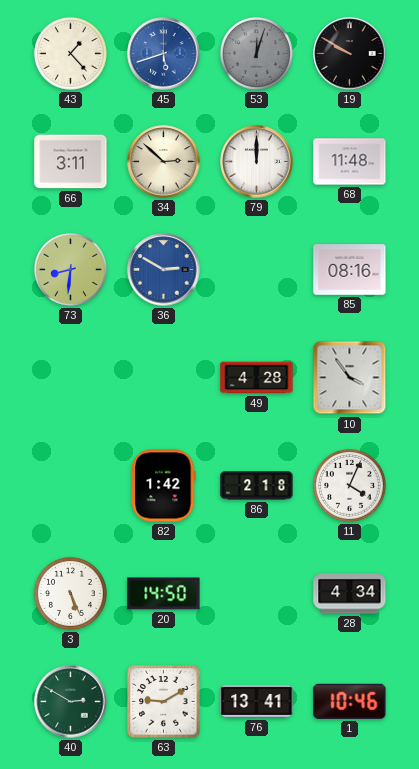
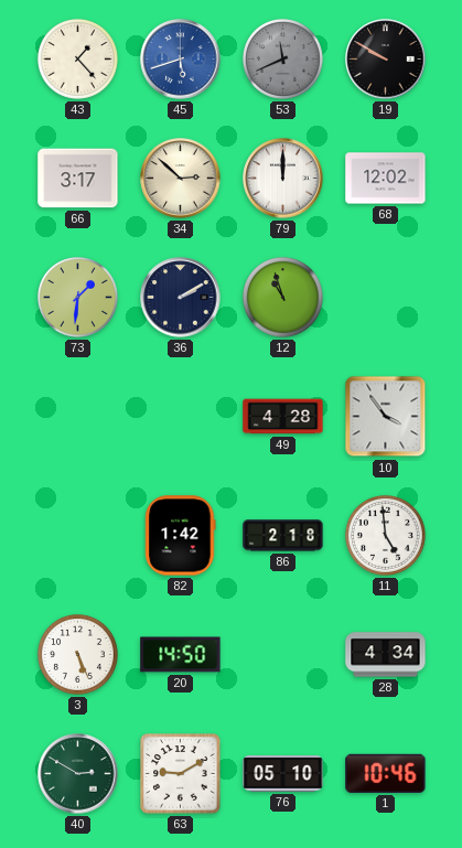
53: 12:03 -> 11:41
66: 3:11 -> 3:17
68: 11:48 -> 12:02
73: 8:31 -> 1:31
36: 2:50 -> 2:10
36 dial: blue -> navy
12: none -> 10:57
85: 08:16 -> none
11: 4:04 -> 4:59
76: 13:41 -> 05:10
